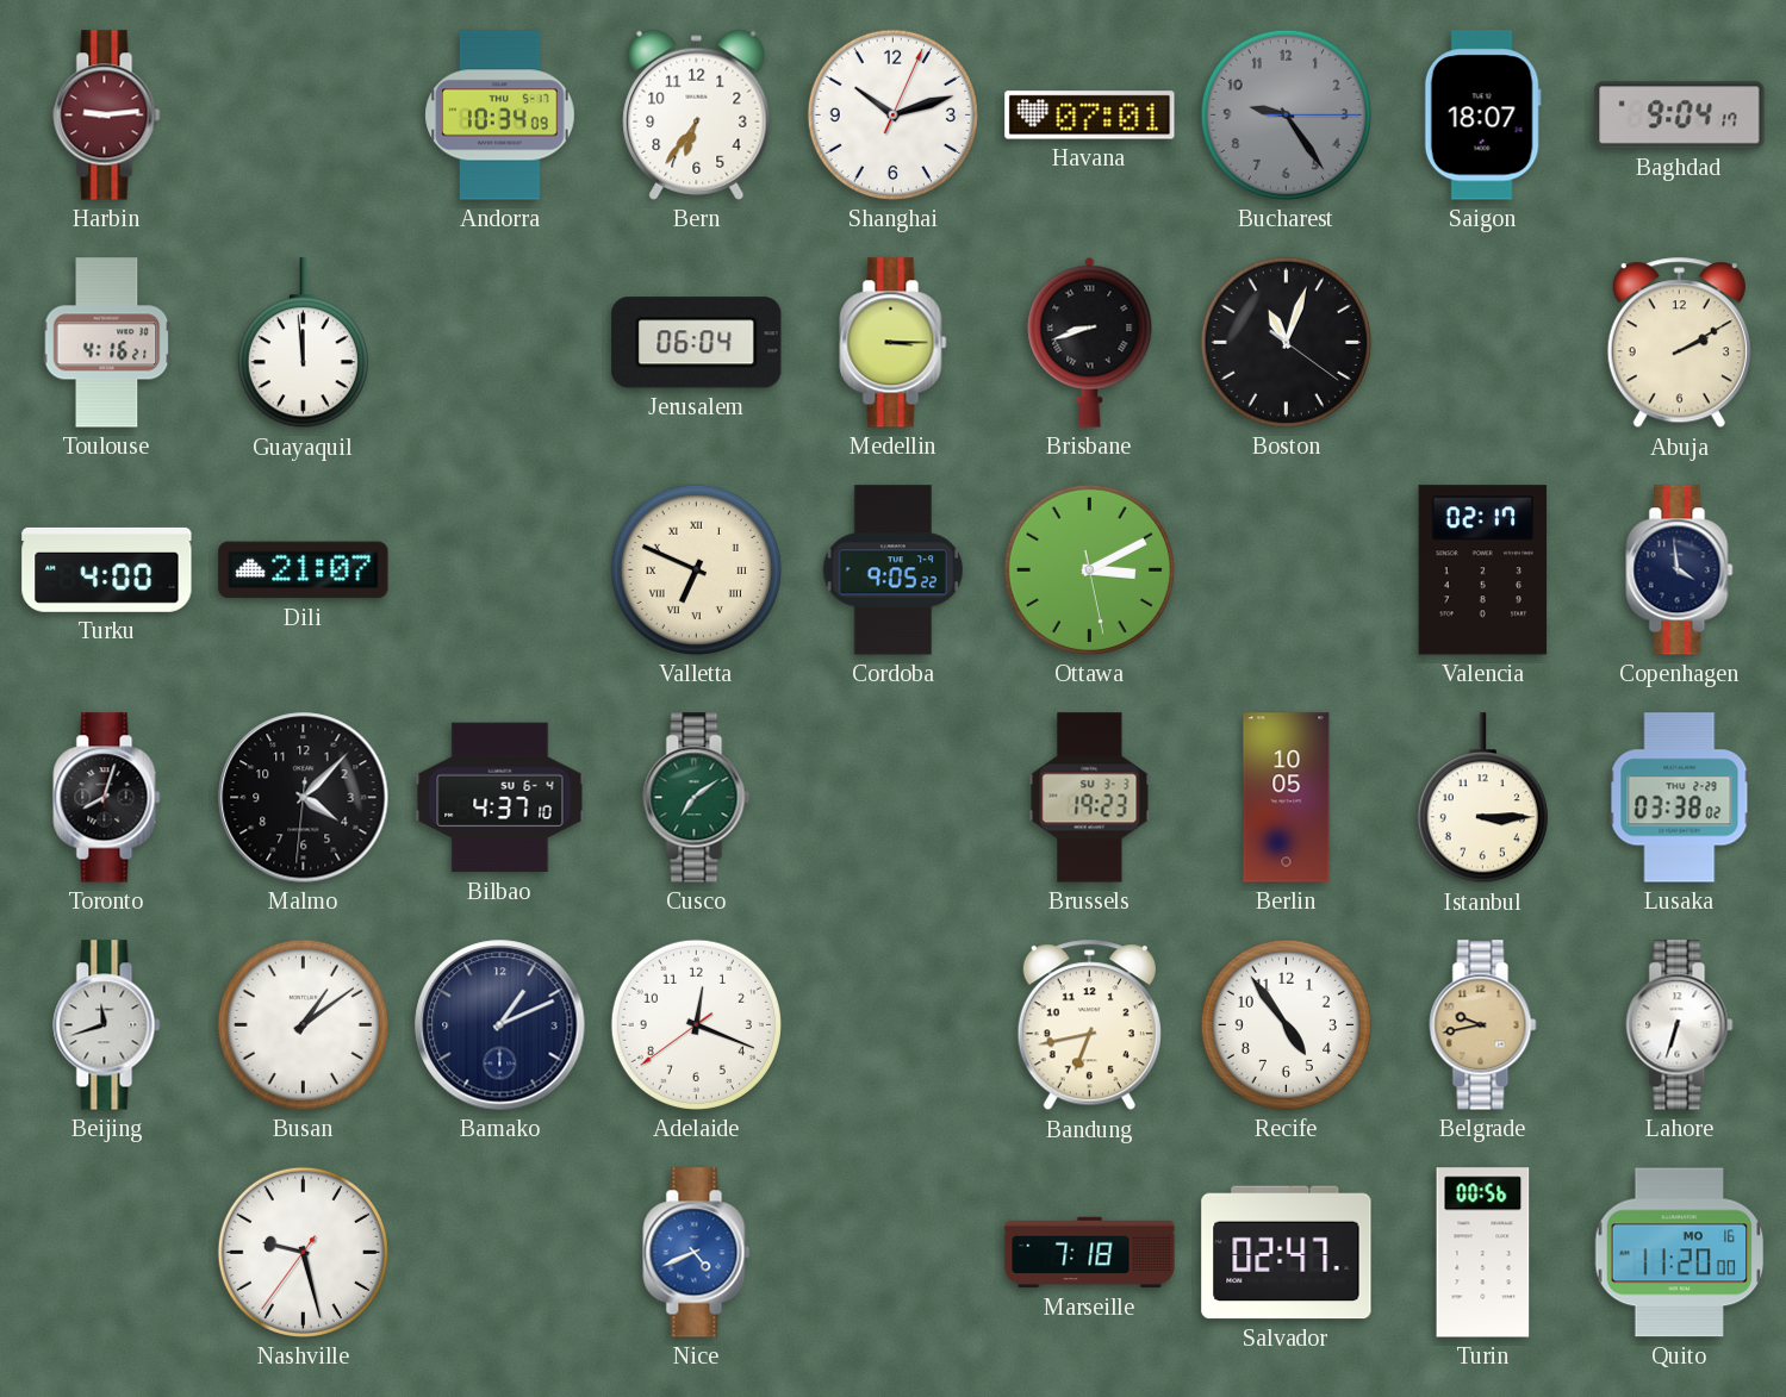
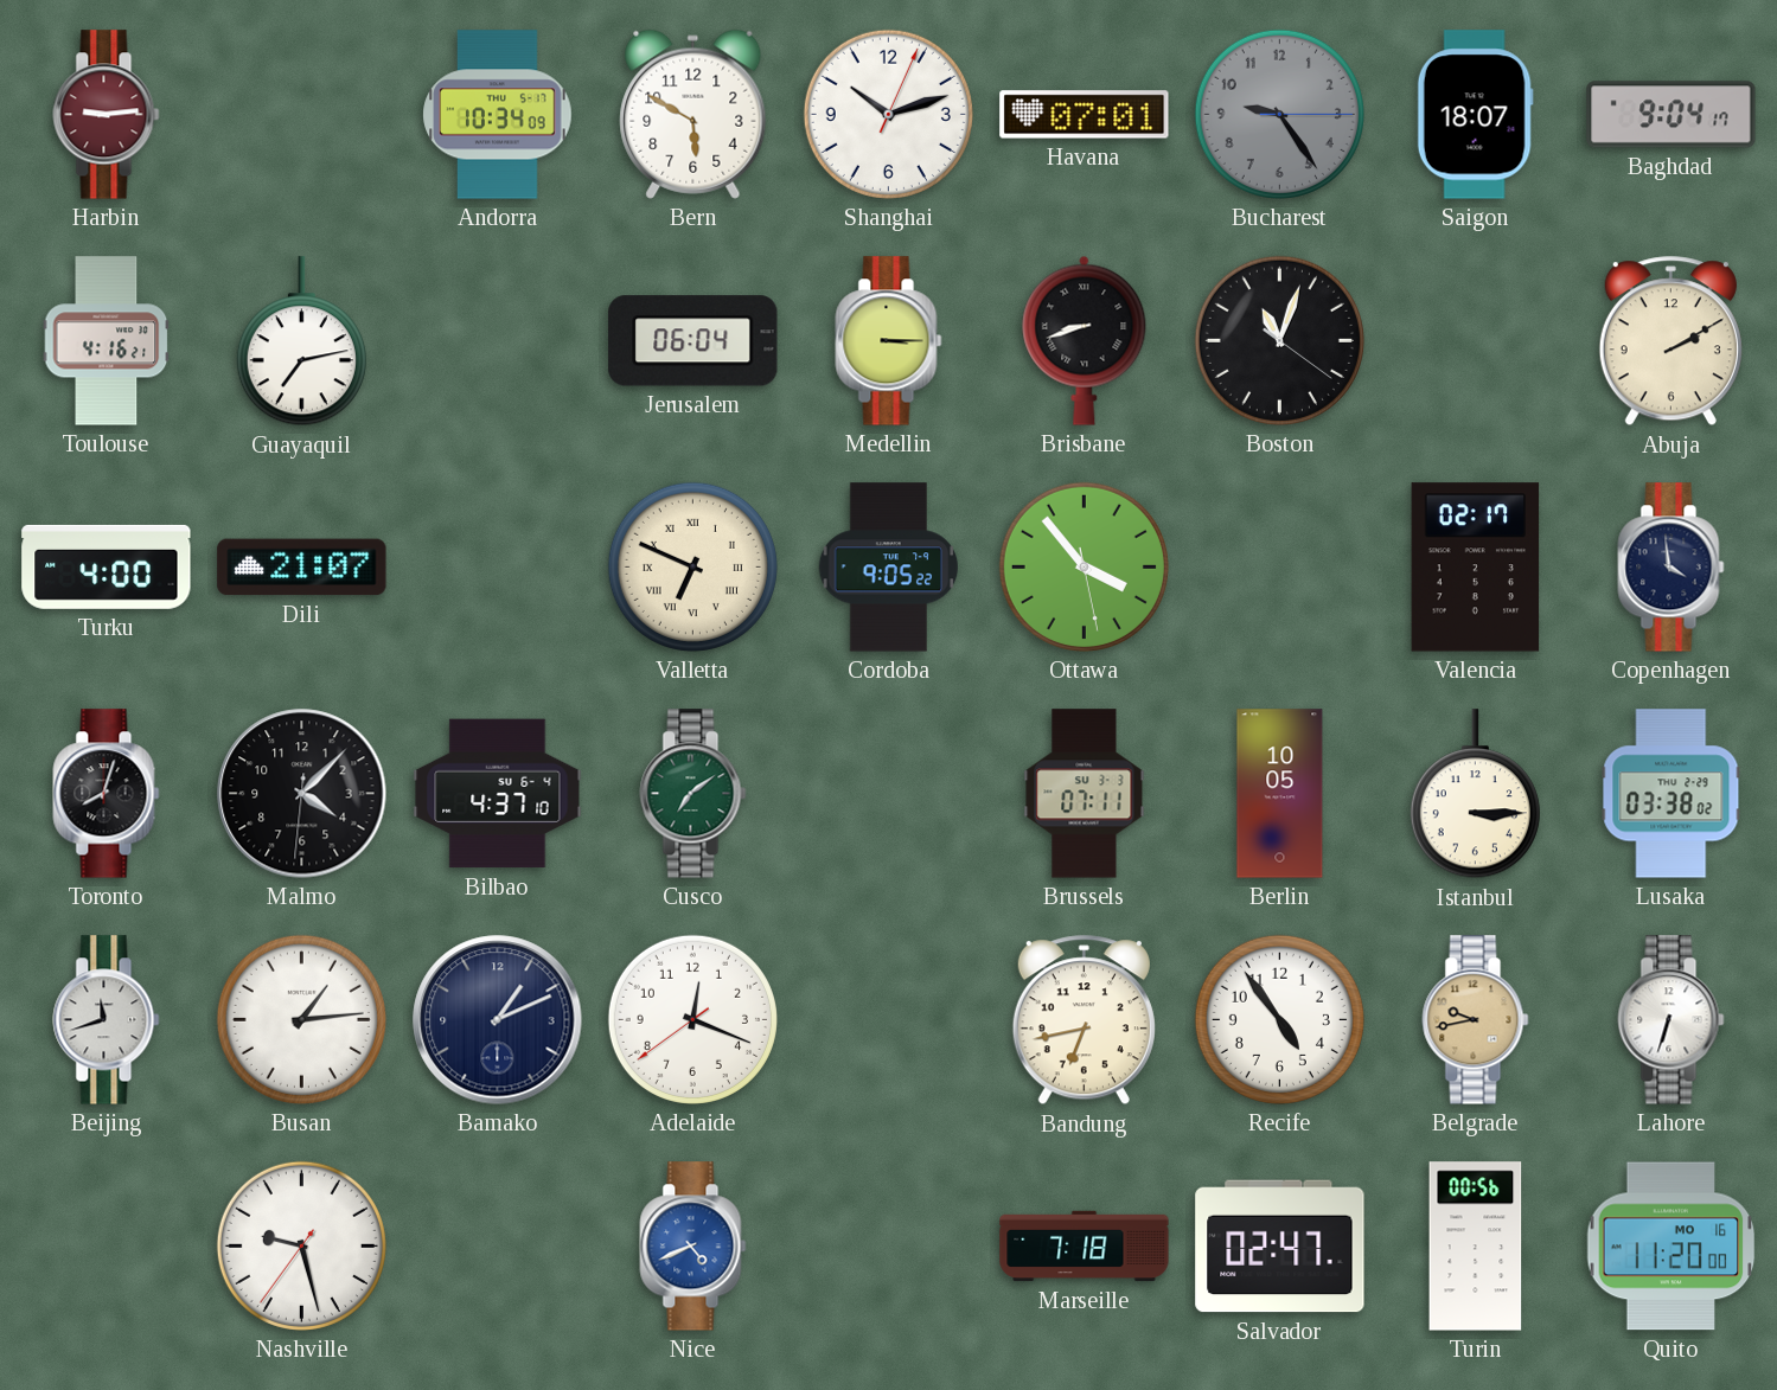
Bern: 6:36 -> 5:50
Guayaquil: 11:59 -> 7:13
Ottawa: 3:10 -> 3:53
Brussels: 19:23 -> 07:11
Busan: 1:09 -> 1:14
